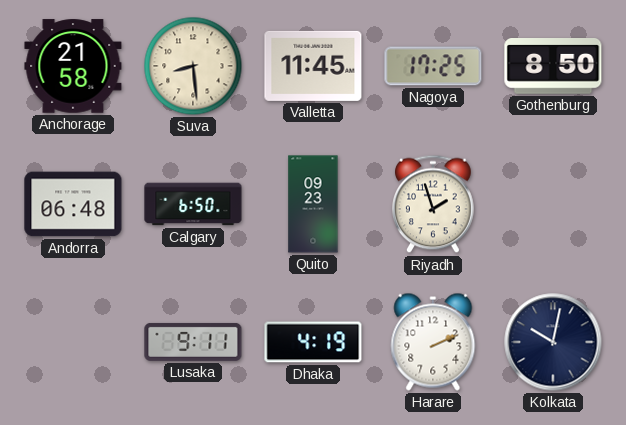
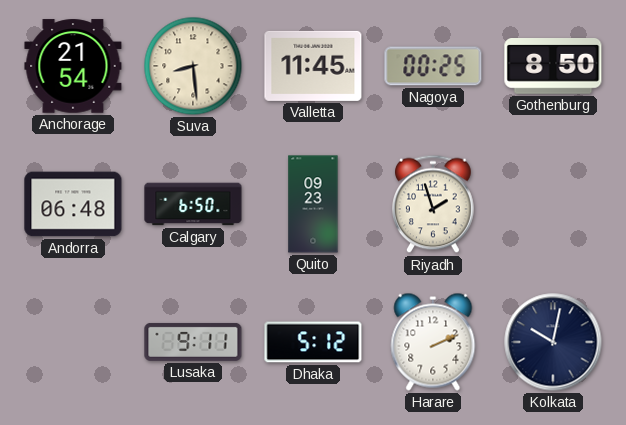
Anchorage: 21:58 -> 21:54
Nagoya: 17:25 -> 00:25
Dhaka: 4:19 -> 5:12
